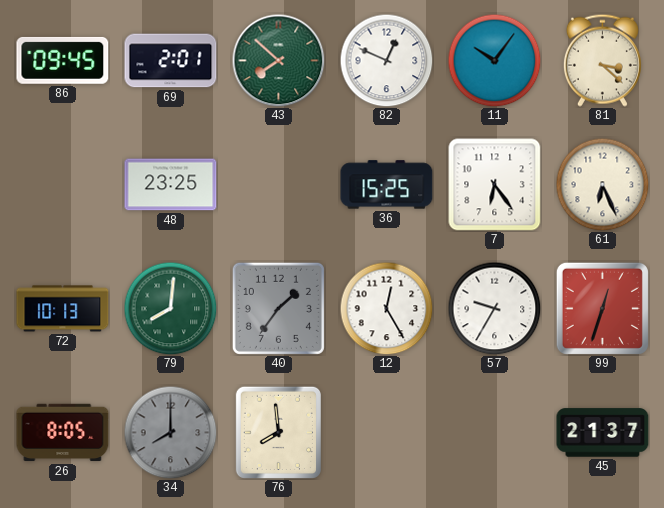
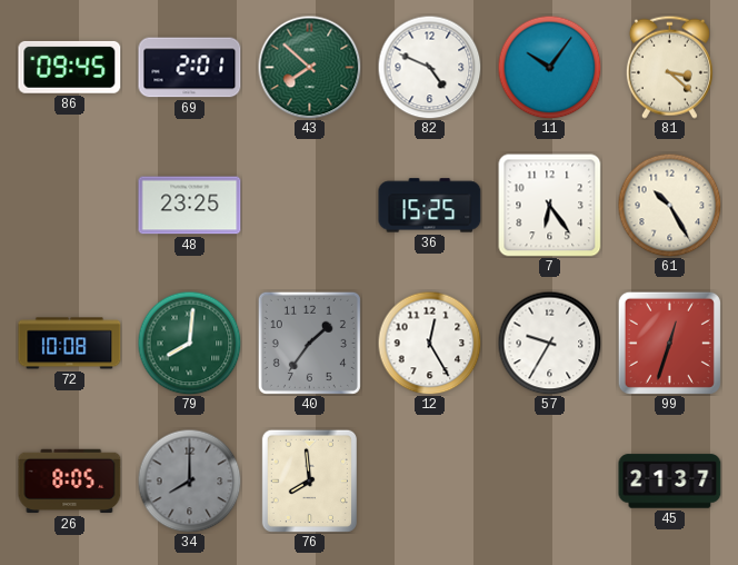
82: 12:49 -> 4:49
61: 6:26 -> 10:25
72: 10:13 -> 10:08
